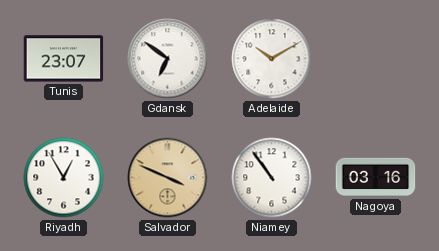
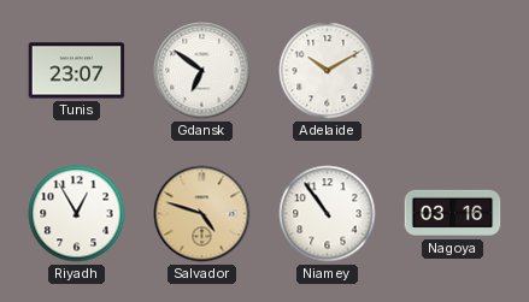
Salvador: 3:49 -> 4:48
